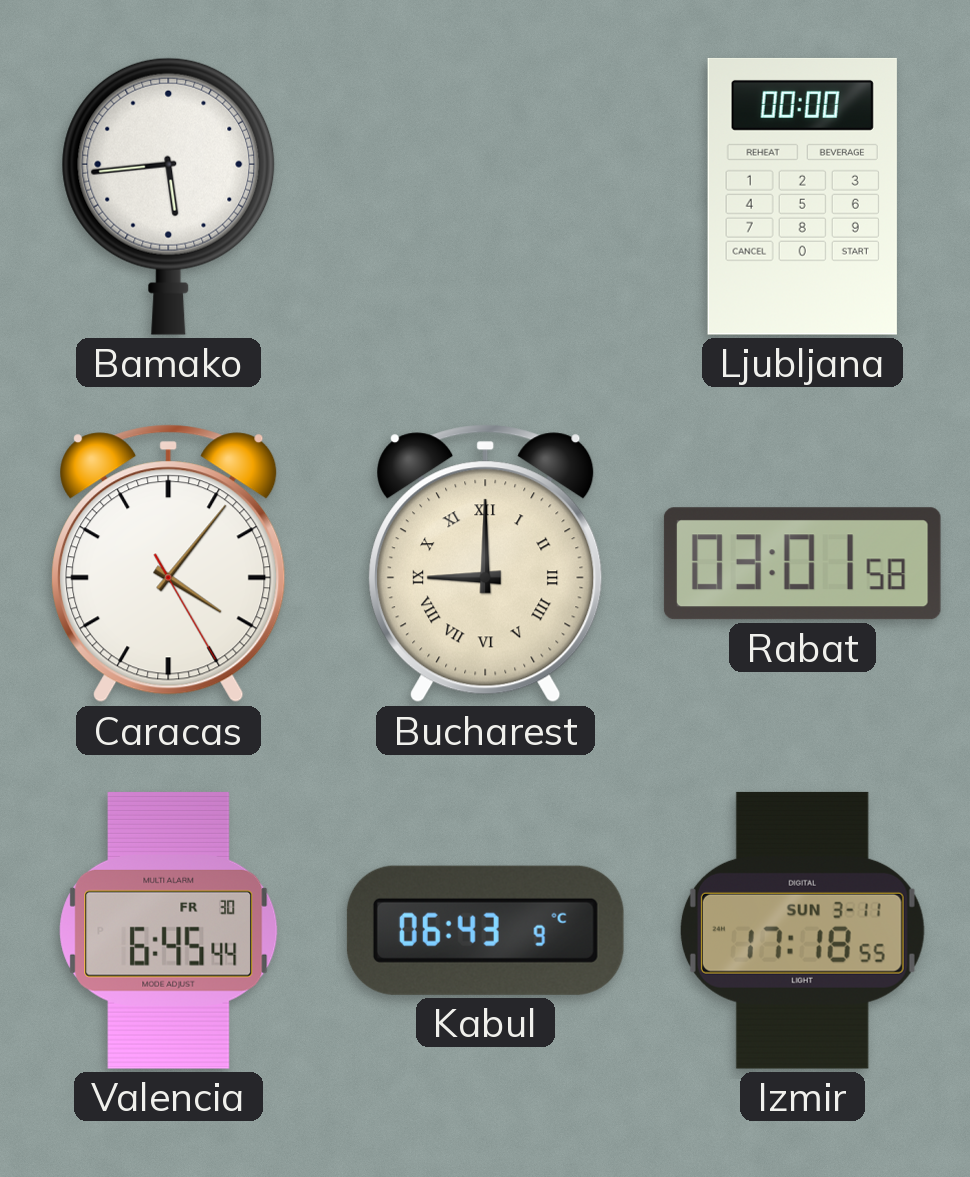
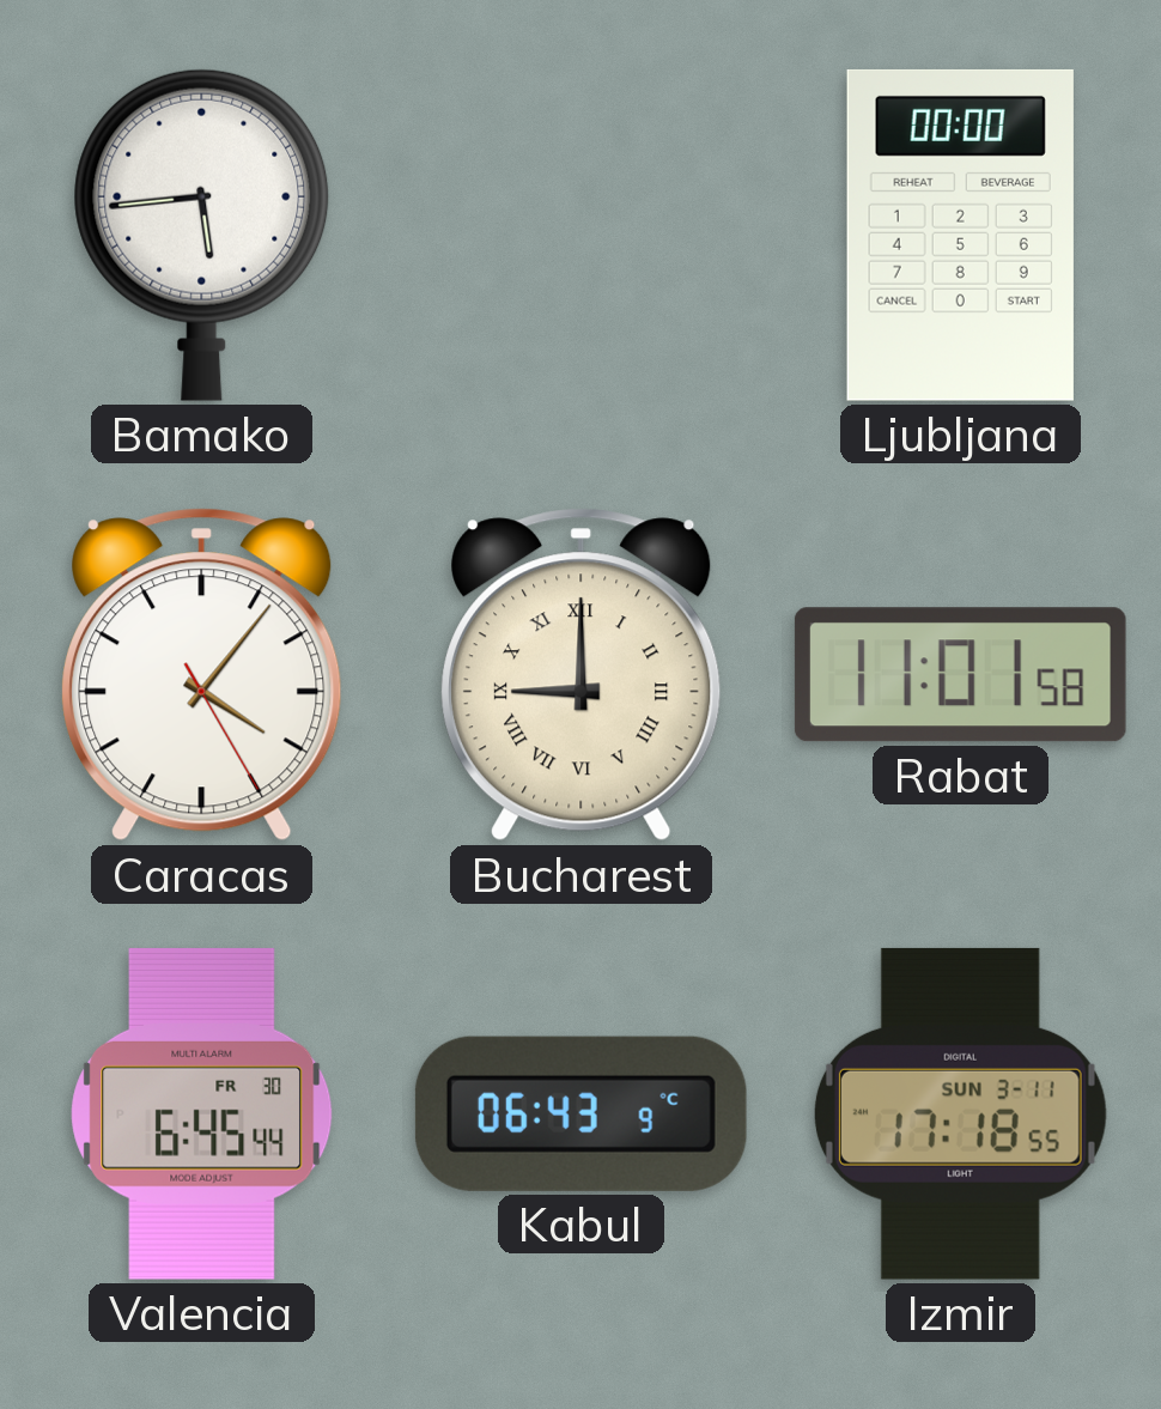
Rabat: 03:01 -> 11:01
